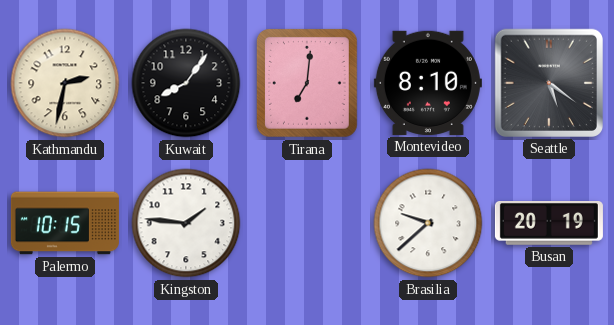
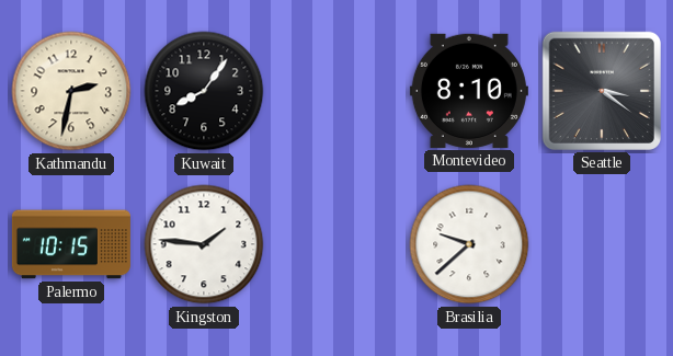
Tirana: 7:01 -> none
Seattle: 5:21 -> 3:21
Busan: 20:19 -> none
